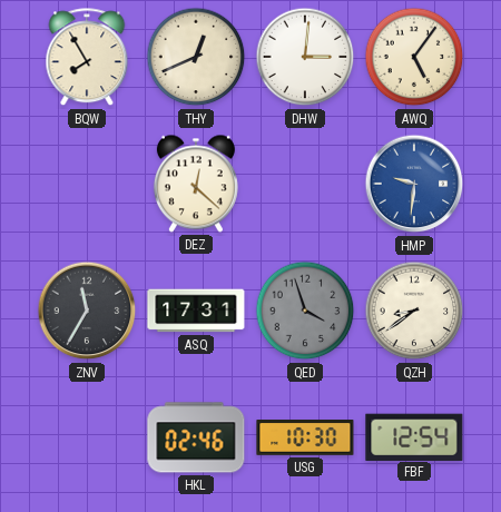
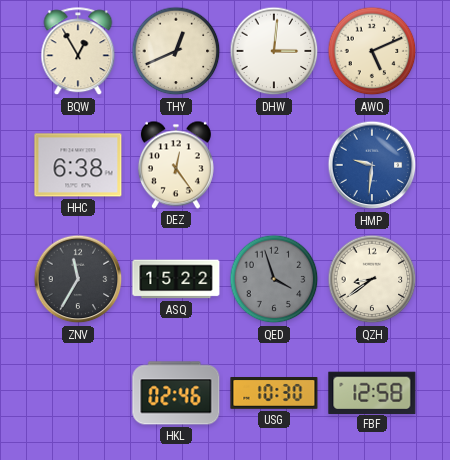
BQW: 7:55 -> 12:55
AWQ: 5:06 -> 5:11
HHC: none -> 6:38
DEZ: 12:22 -> 12:24
ASQ: 17:31 -> 15:22
FBF: 12:54 -> 12:58
